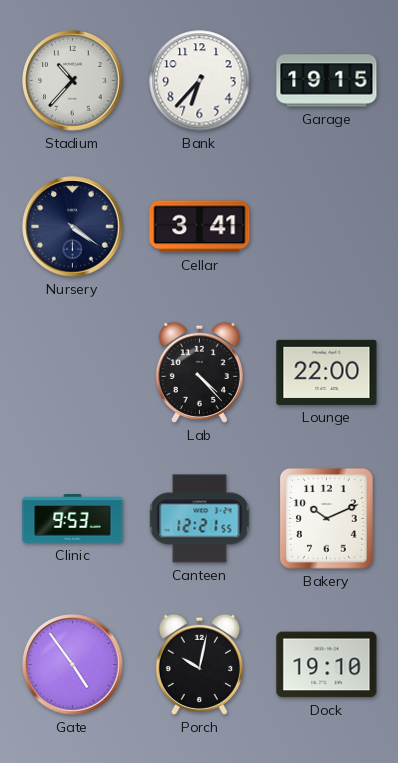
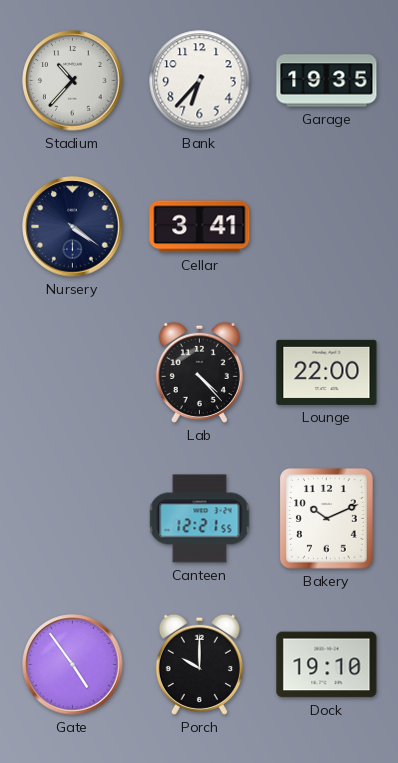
Garage: 19:15 -> 19:35
Clinic: 9:53 -> none
Porch: 10:02 -> 10:00
